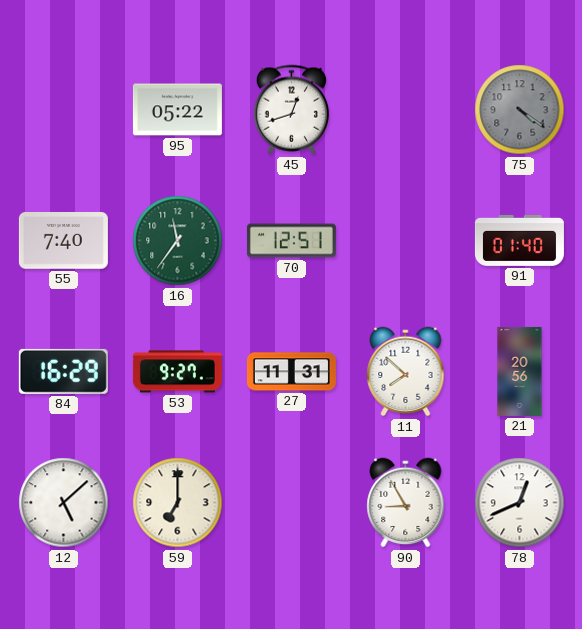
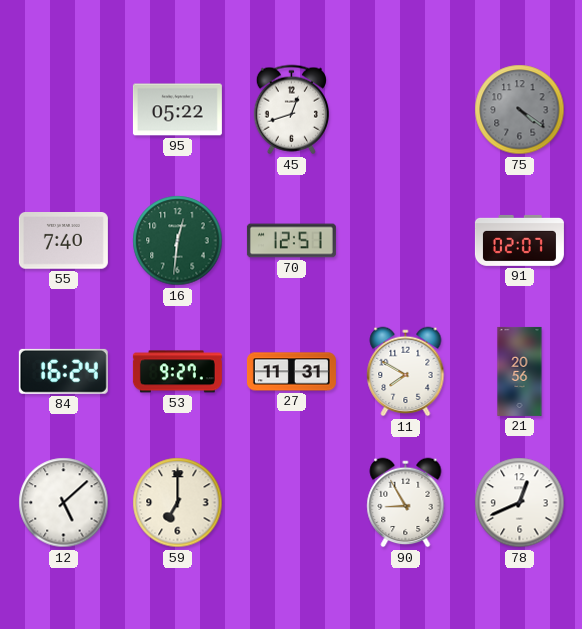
16: 11:36 -> 12:31
91: 01:40 -> 02:07
84: 16:29 -> 16:24
11: 7:52 -> 7:50
